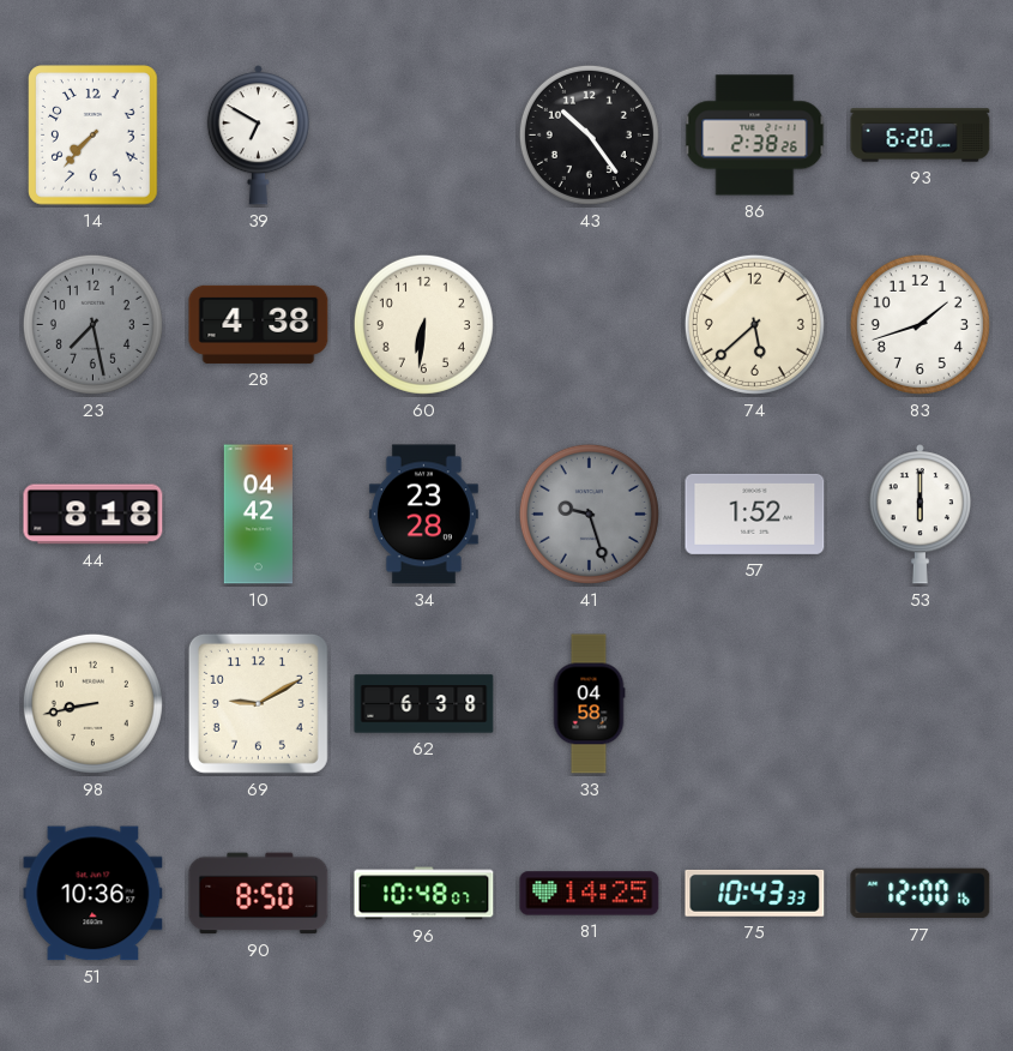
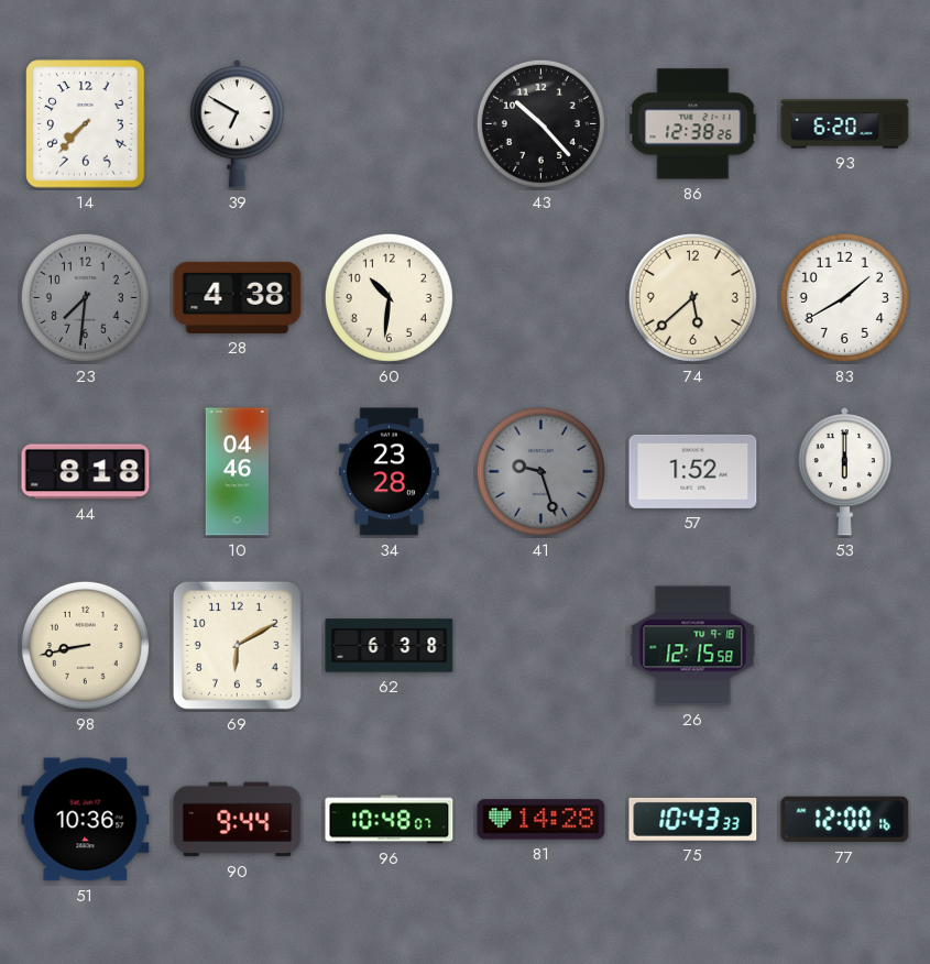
43: 10:24 -> 10:23
86: 2:38 -> 12:38
23: 7:28 -> 7:31
60: 6:31 -> 10:31
83: 1:42 -> 1:40
10: 04:42 -> 04:46
69: 9:10 -> 6:10
33: 04:58 -> none
26: none -> 12:15
90: 8:50 -> 9:44
81: 14:25 -> 14:28
